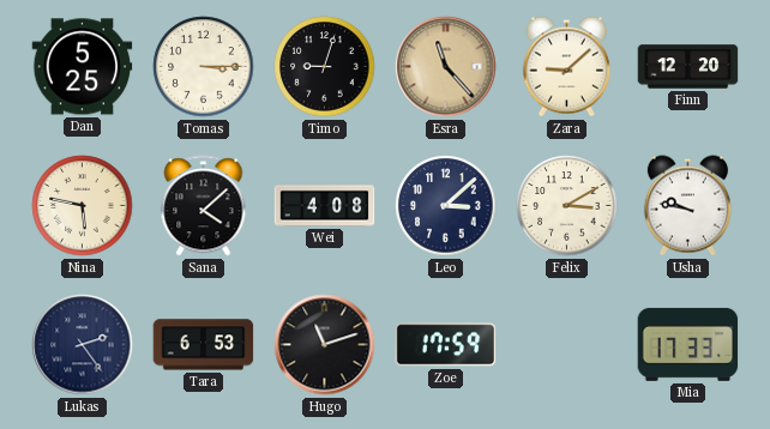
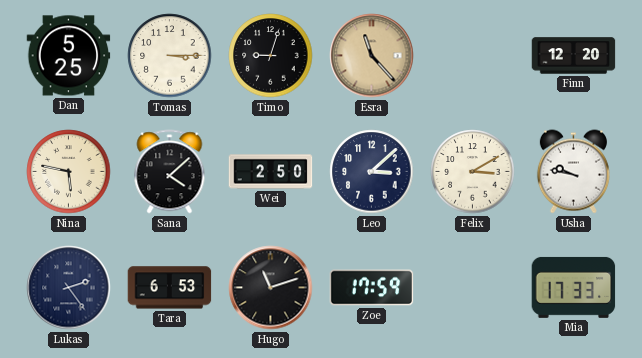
Zara: 9:08 -> none
Wei: 4:08 -> 2:50
